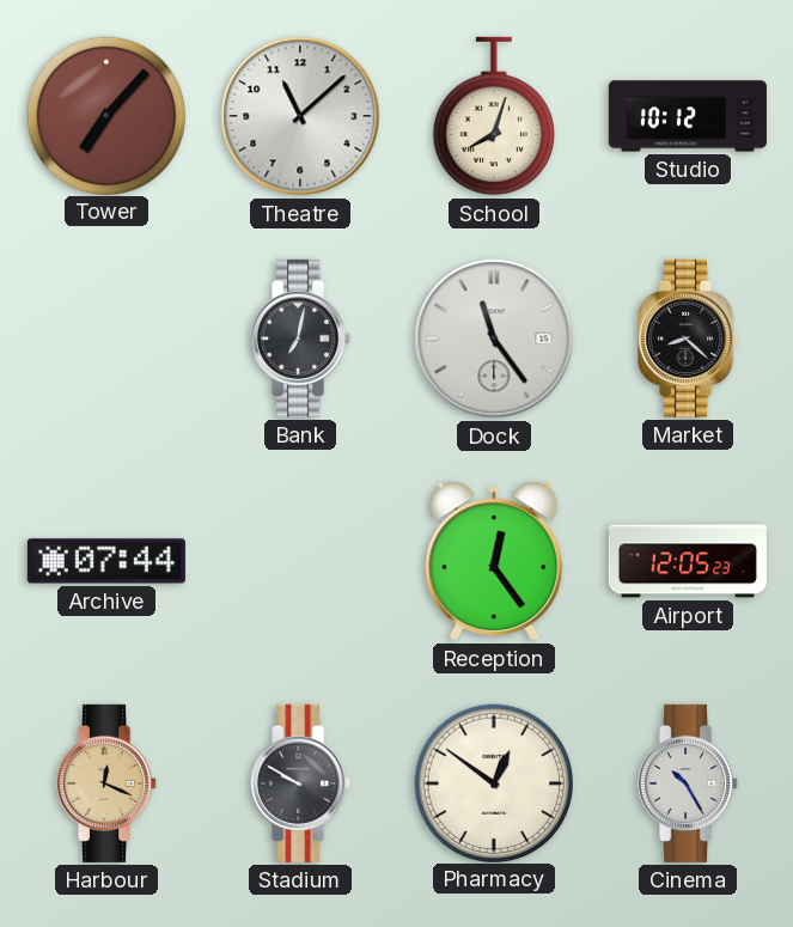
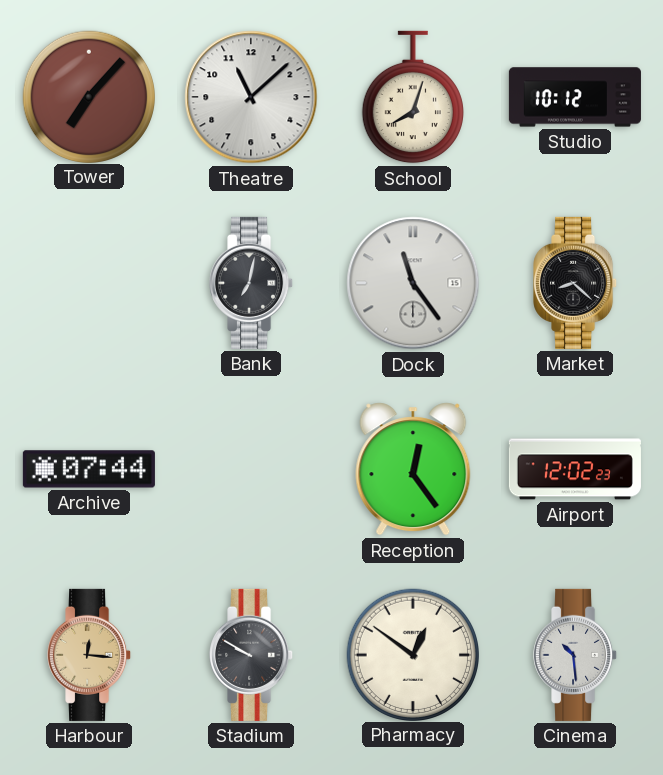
Airport: 12:05 -> 12:02
Harbour: 12:19 -> 12:16
Cinema: 10:25 -> 10:29
